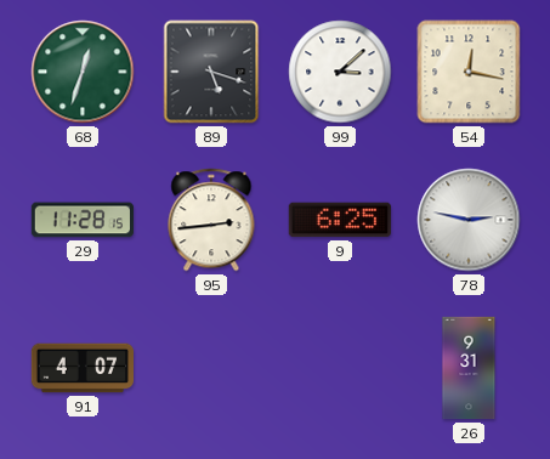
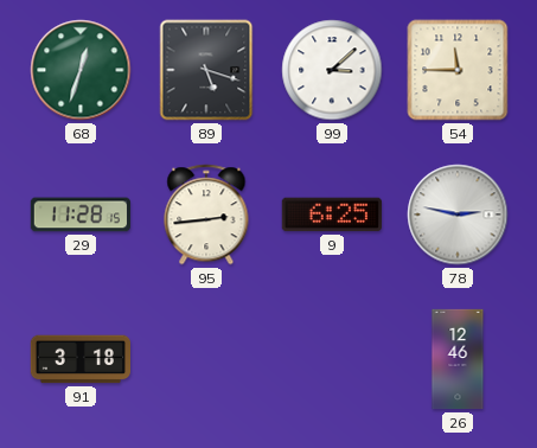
54: 12:17 -> 11:45
91: 4:07 -> 3:18
26: 9:31 -> 12:46
